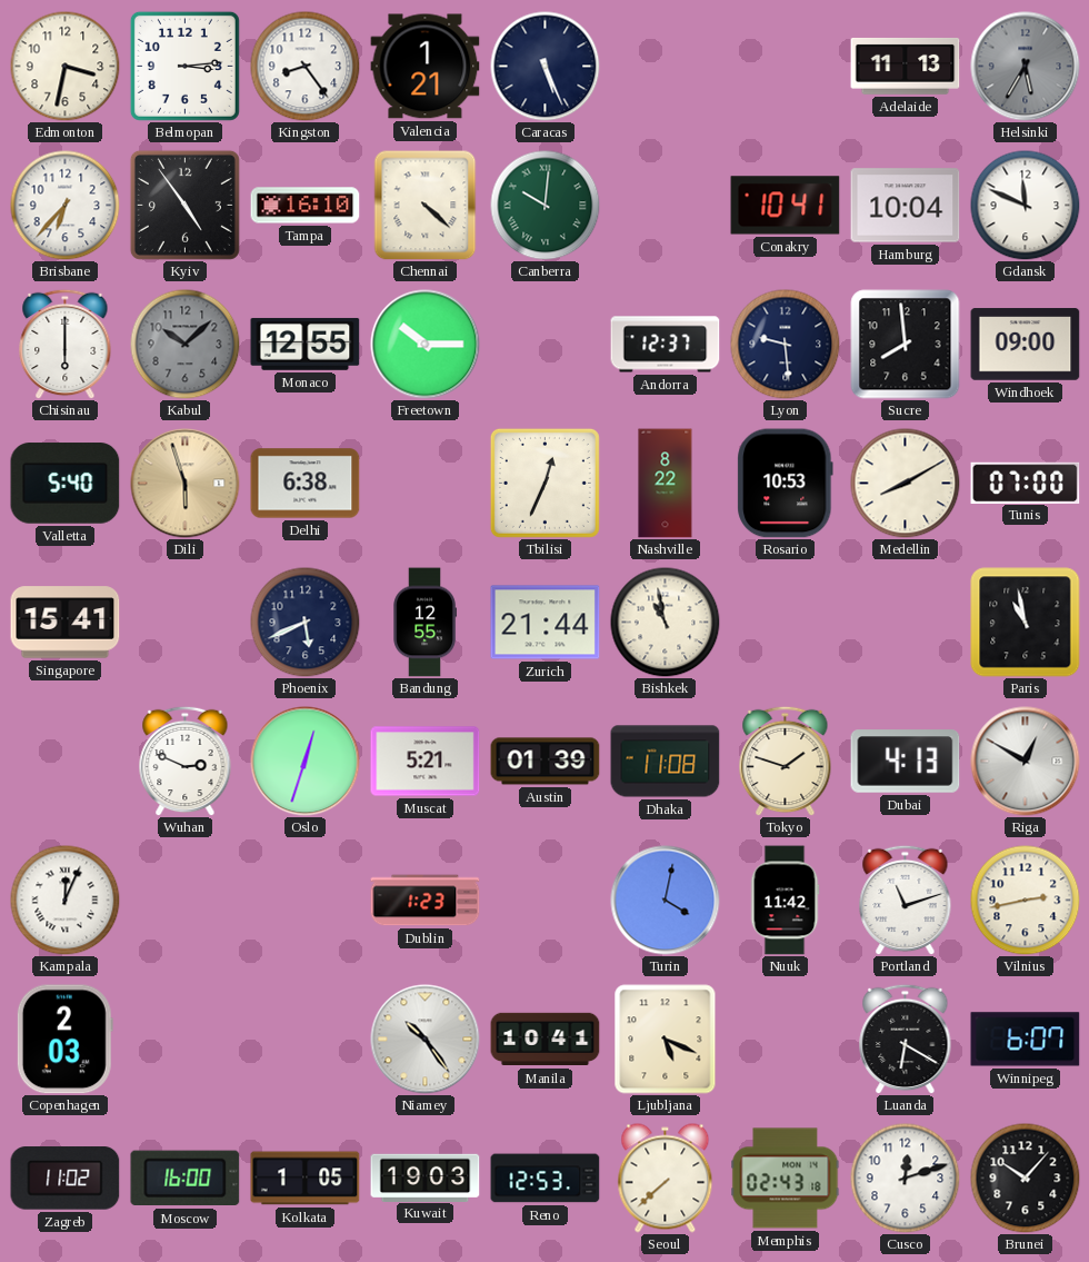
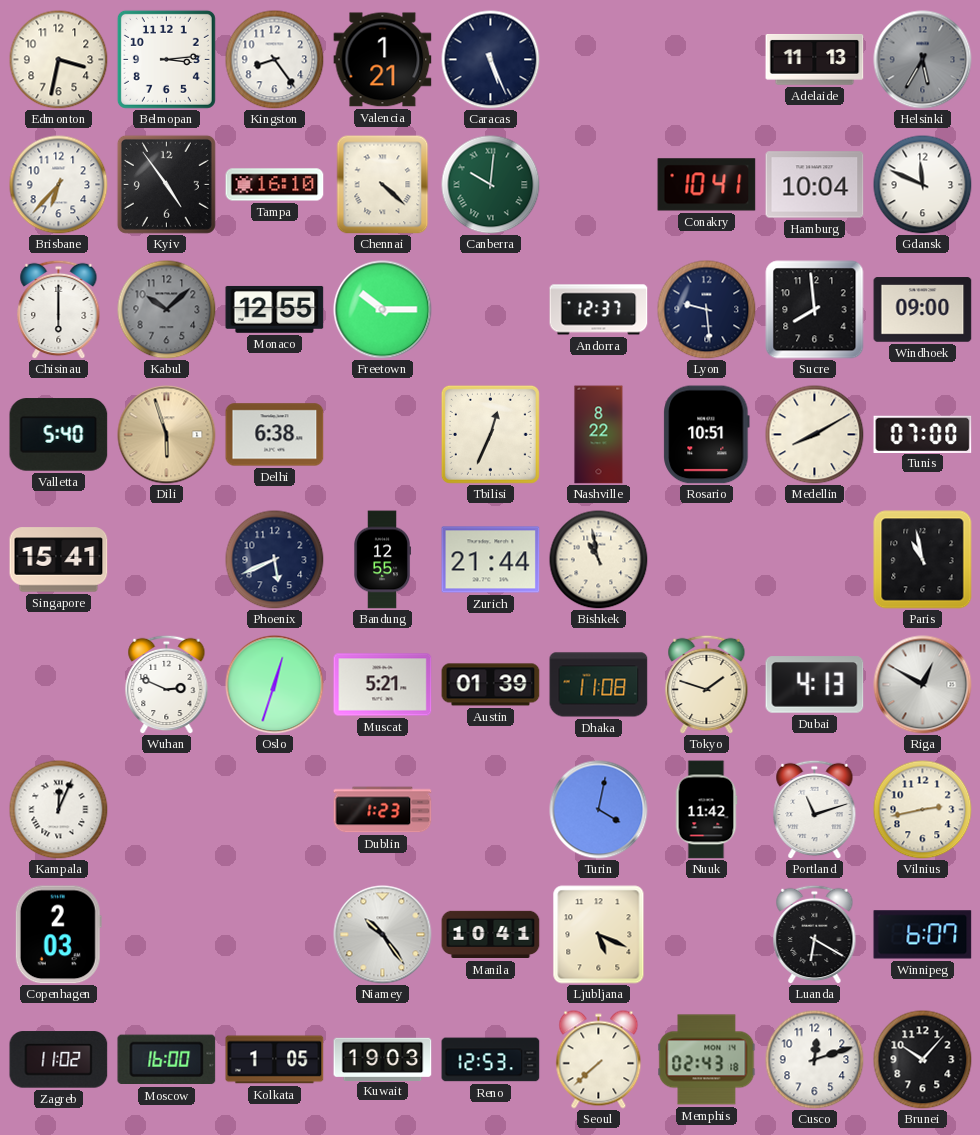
Rosario: 10:53 -> 10:51
